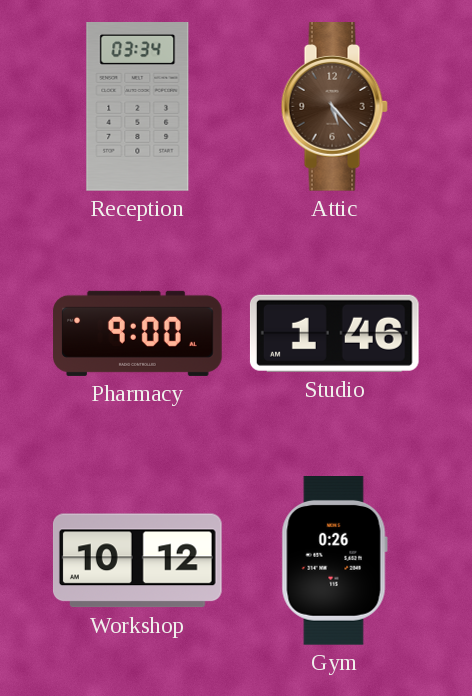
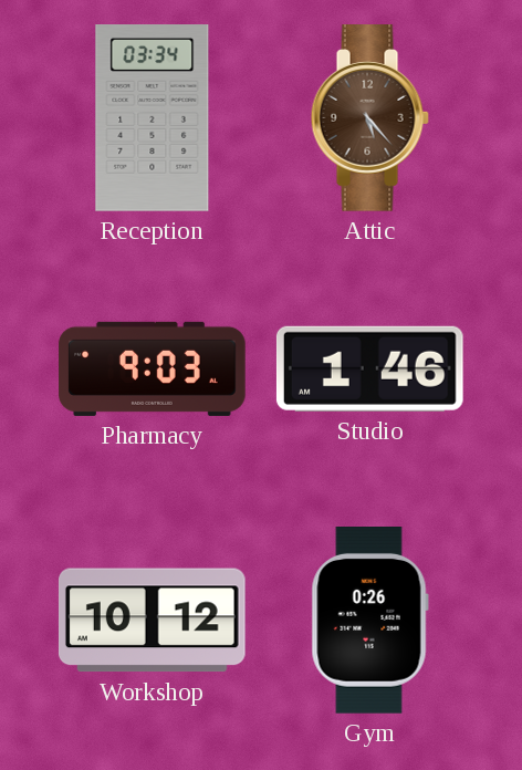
Pharmacy: 9:00 -> 9:03
